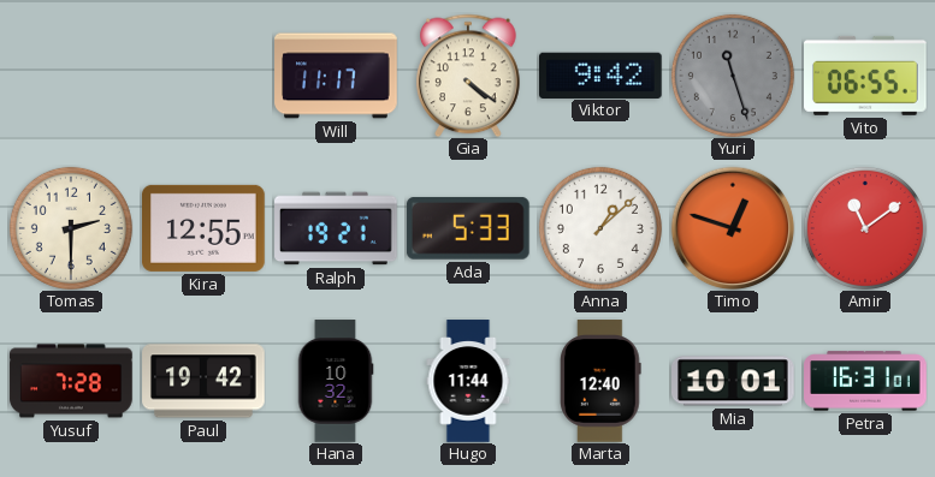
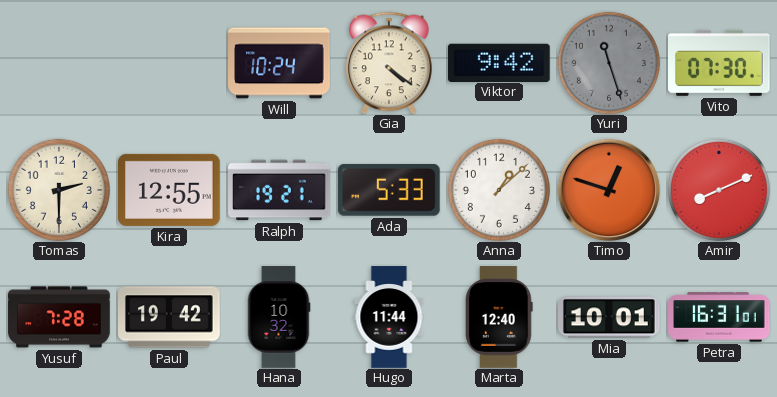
Will: 11:17 -> 10:24
Vito: 06:55 -> 07:30
Amir: 11:09 -> 8:11
